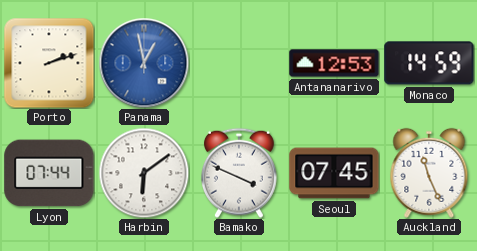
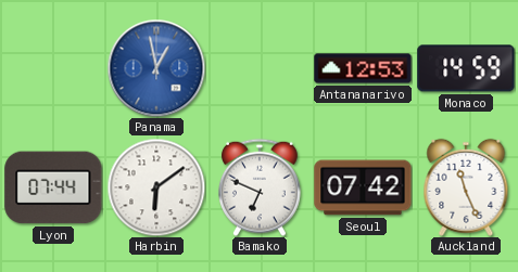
Porto: 2:12 -> none
Bamako: 3:49 -> 6:49
Seoul: 07:45 -> 07:42
